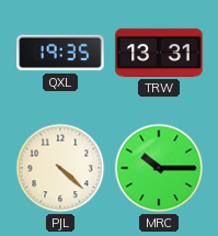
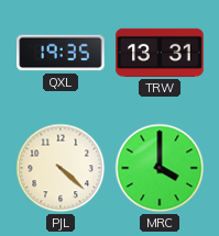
MRC: 10:15 -> 4:00
